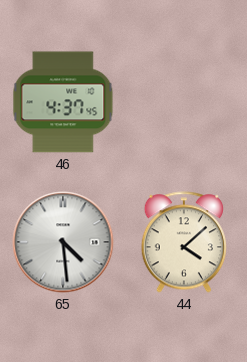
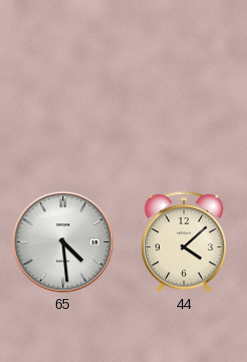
46: 4:37 -> none
